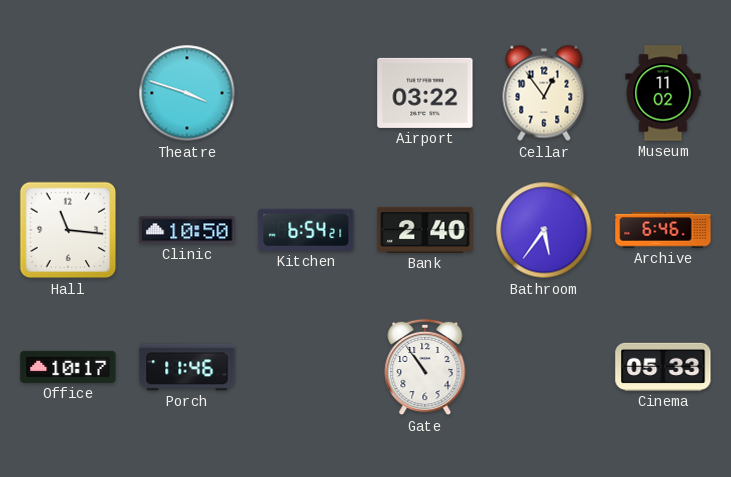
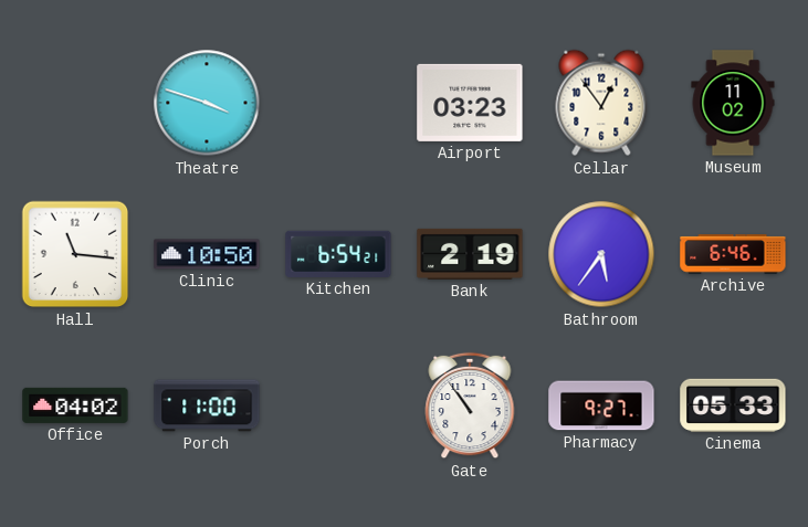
Airport: 03:22 -> 03:23
Bank: 2:40 -> 2:19
Office: 10:17 -> 04:02
Porch: 11:46 -> 11:00
Pharmacy: none -> 9:27
